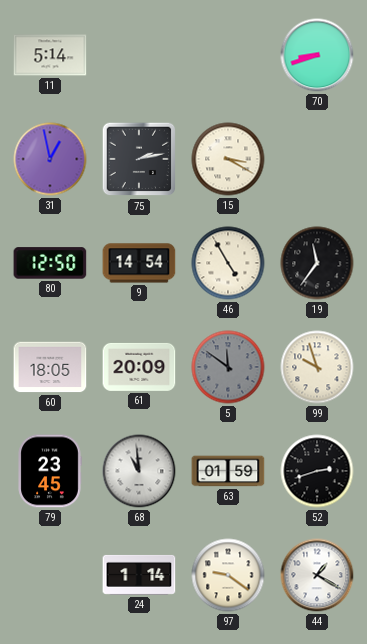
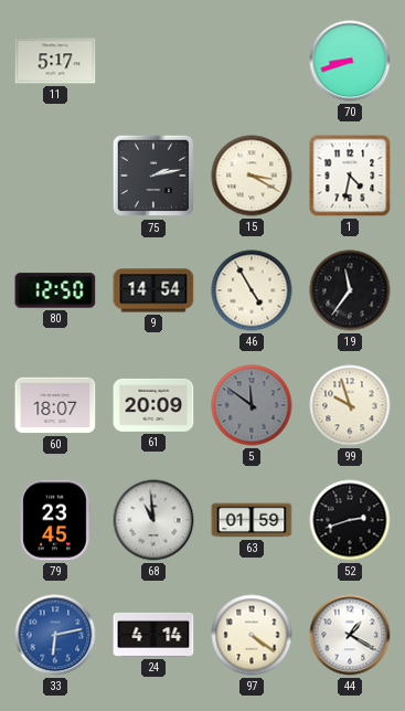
11: 5:14 -> 5:17
31: 12:58 -> none
1: none -> 4:32
60: 18:05 -> 18:07
33: none -> 6:13
24: 1:14 -> 4:14
97: 9:21 -> 4:21
